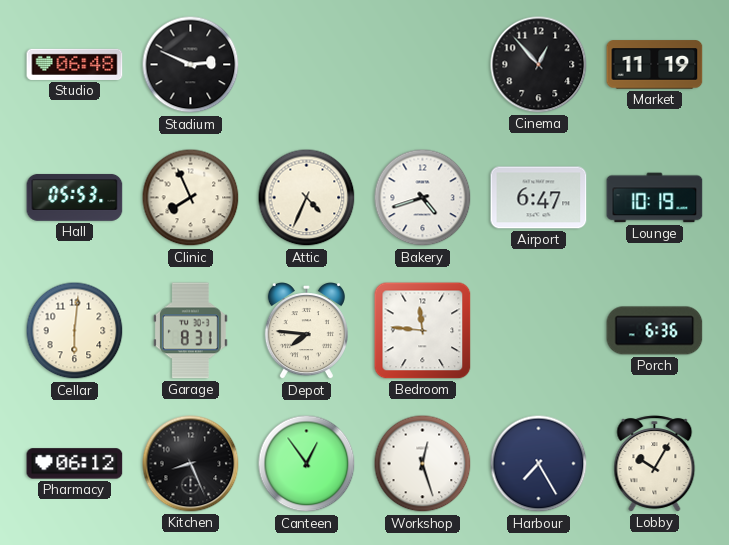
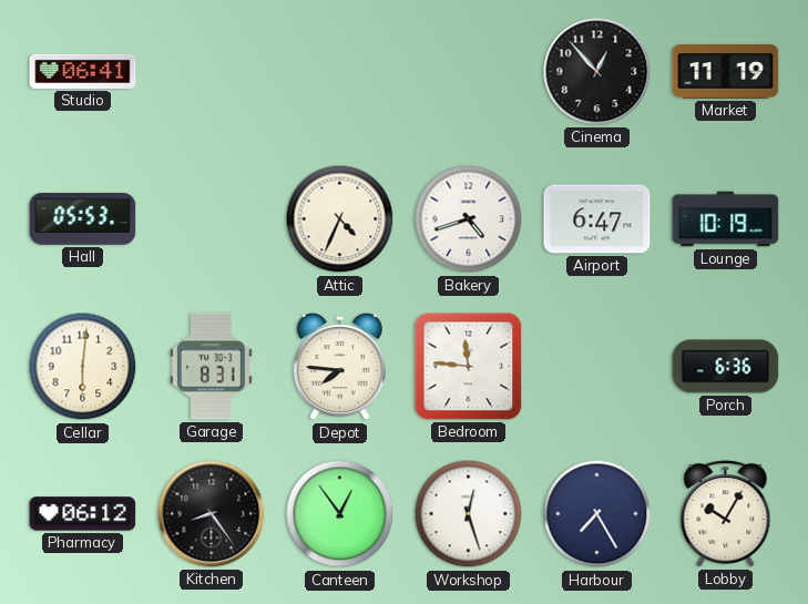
Studio: 06:48 -> 06:41
Stadium: 2:49 -> none
Clinic: 7:56 -> none
Kitchen: 8:26 -> 8:24
